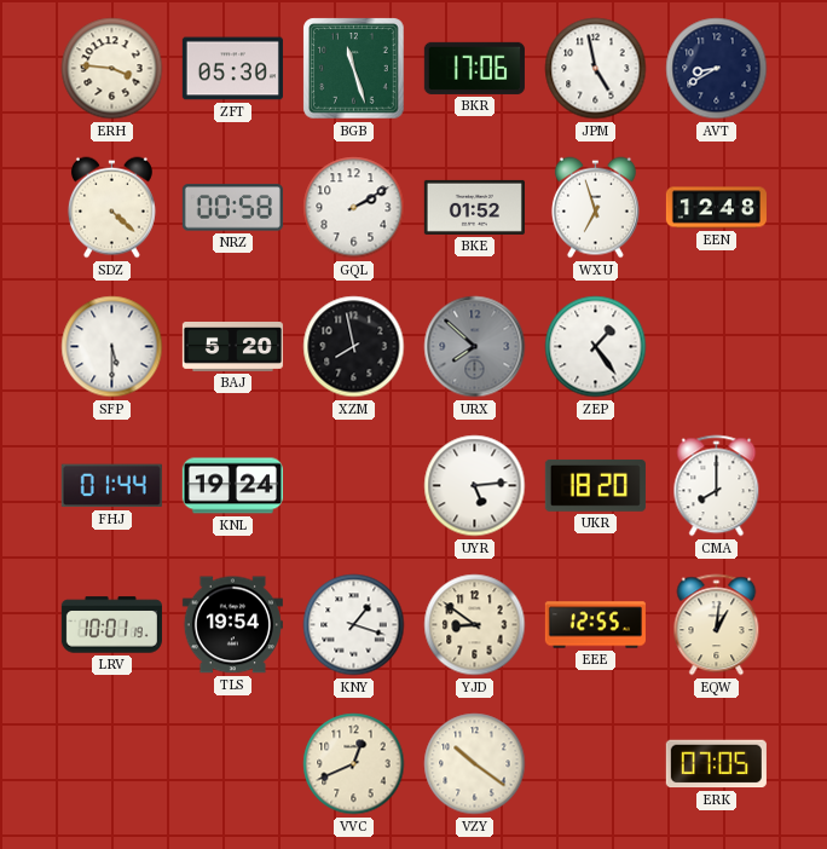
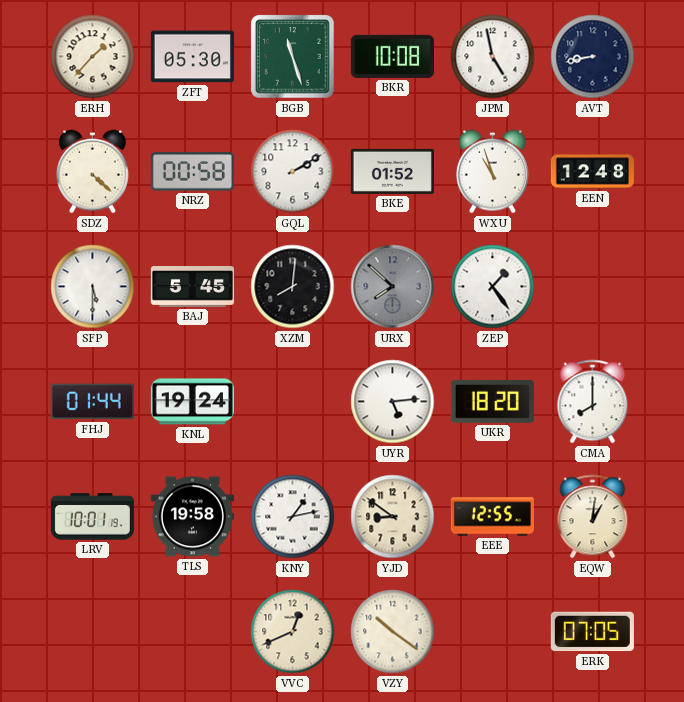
ERH: 3:46 -> 1:37
BKR: 17:06 -> 10:08
AVT: 8:40 -> 8:43
WXU: 6:57 -> 10:57
BAJ: 5:20 -> 5:45
XZM: 7:58 -> 8:01
TLS: 19:54 -> 19:58
KNY: 1:18 -> 1:13
